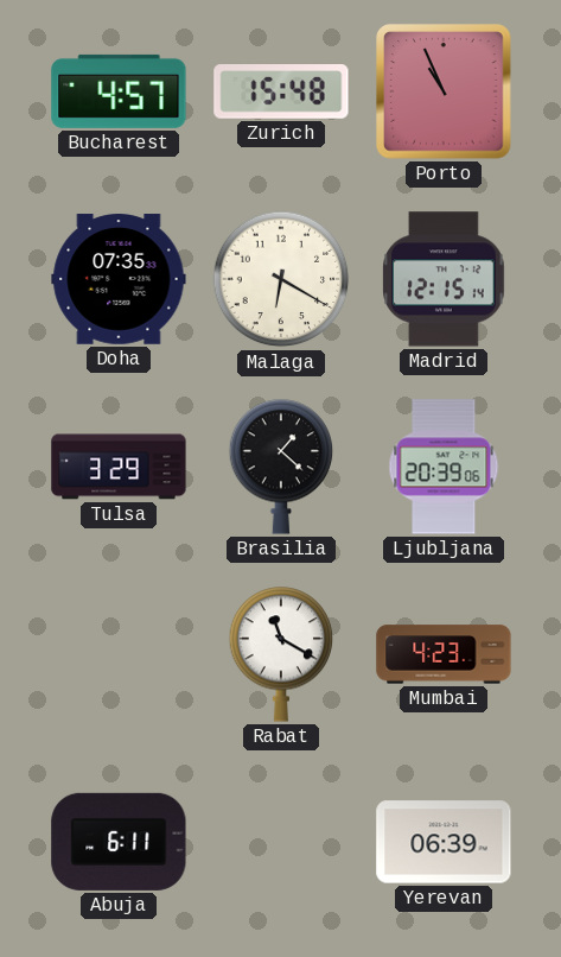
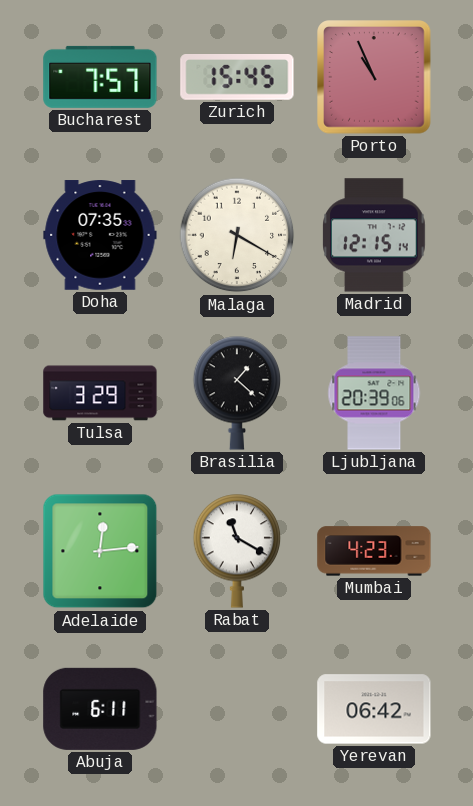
Bucharest: 4:57 -> 7:57
Zurich: 15:48 -> 15:45
Adelaide: none -> 12:14
Yerevan: 06:39 -> 06:42
